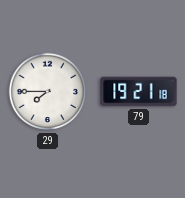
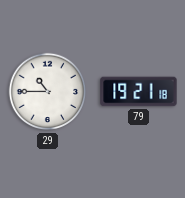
29: 7:45 -> 10:45
